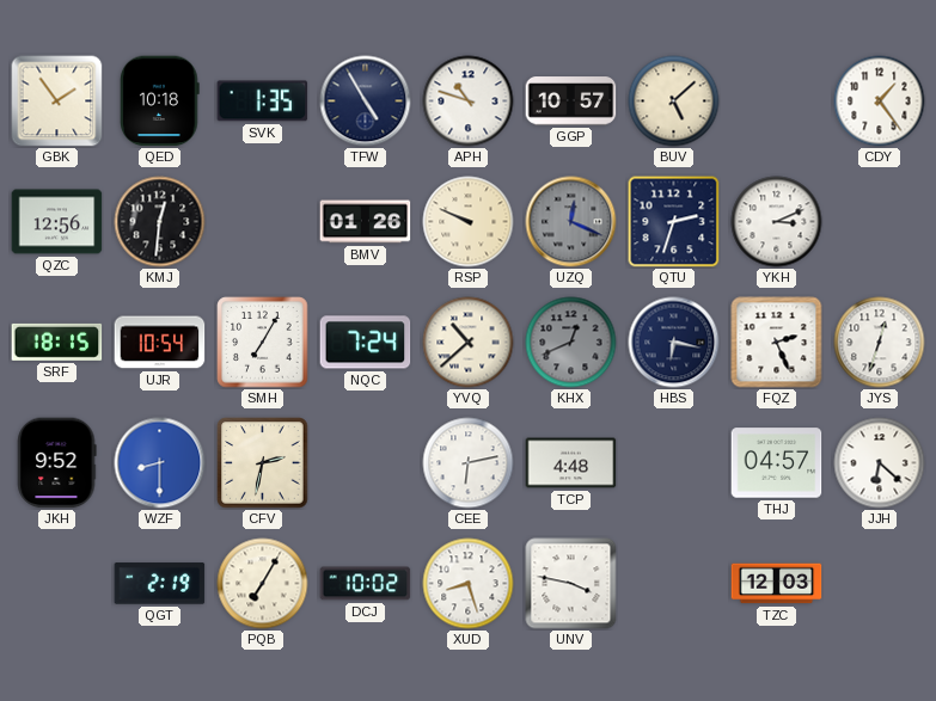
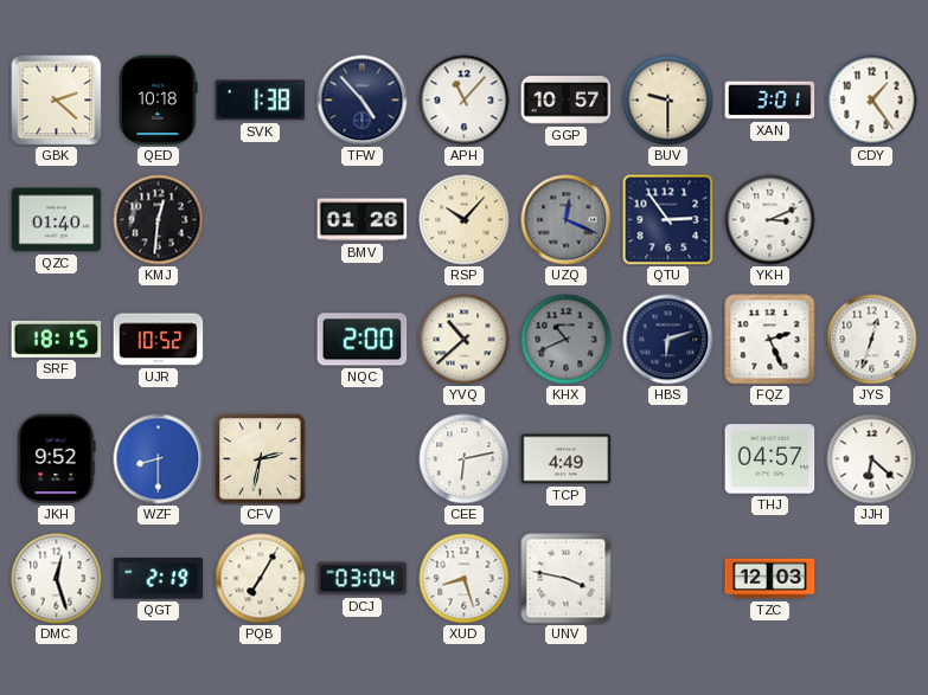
GBK: 1:54 -> 2:22
SVK: 1:35 -> 1:38
TFW: 4:55 -> 4:53
APH: 10:48 -> 11:07
BUV: 5:08 -> 9:30
XAN: none -> 3:01
QZC: 12:56 -> 01:40
RSP: 9:49 -> 10:07
QTU: 2:33 -> 2:54
UJR: 10:54 -> 10:52
SMH: 7:05 -> none
NQC: 7:24 -> 2:00
KHX: 12:41 -> 10:41
HBS: 6:17 -> 6:12
TCP: 4:48 -> 4:49
DMC: none -> 12:27
DCJ: 10:02 -> 03:04
